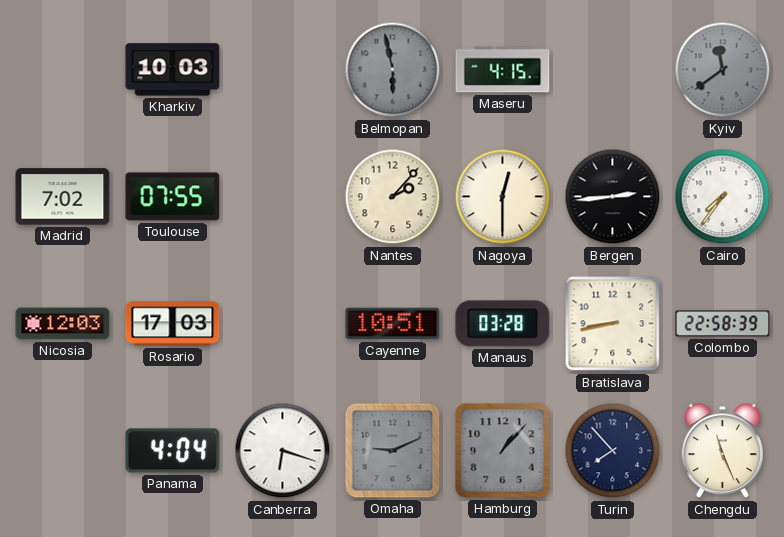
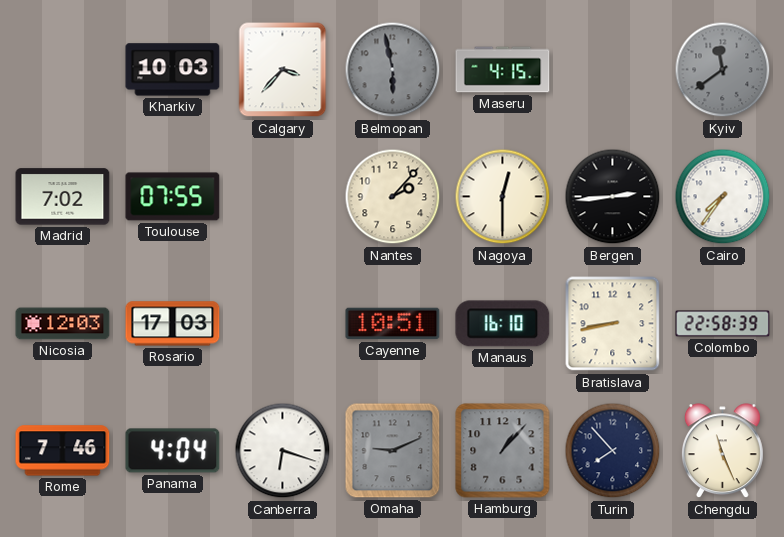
Calgary: none -> 3:37
Manaus: 03:28 -> 16:10
Rome: none -> 7:46
